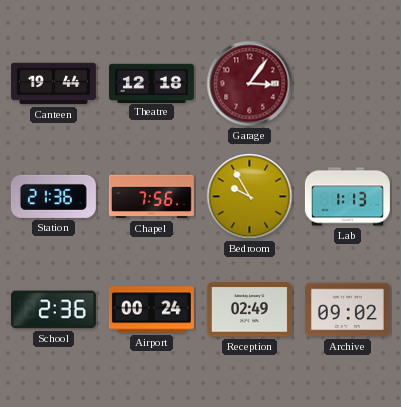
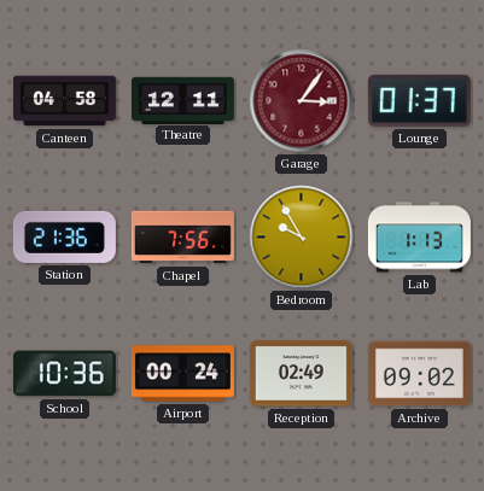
Canteen: 19:44 -> 04:58
Theatre: 12:18 -> 12:11
Lounge: none -> 01:37
School: 2:36 -> 10:36
